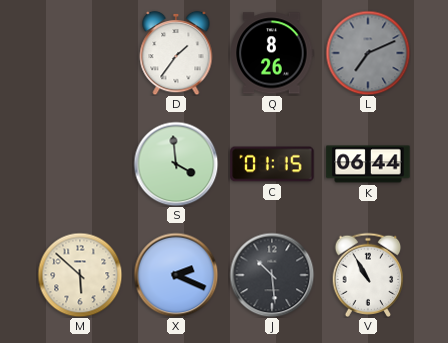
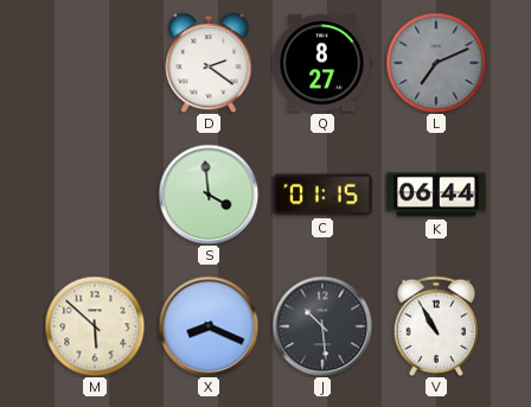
D: 1:36 -> 2:21
Q: 8:26 -> 8:27
X: 2:19 -> 8:19
